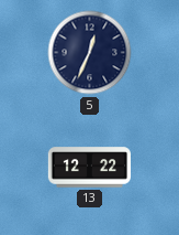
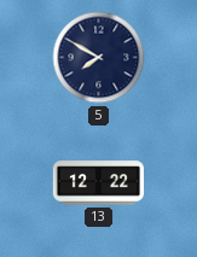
5: 12:34 -> 7:50
